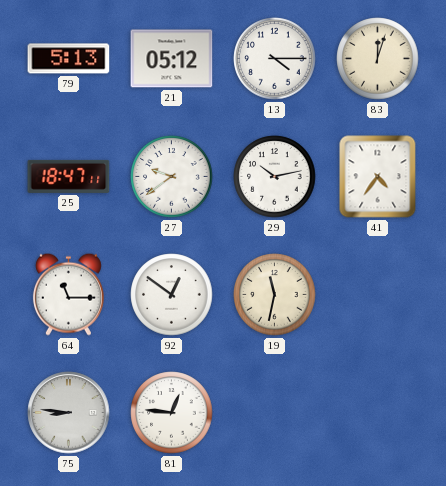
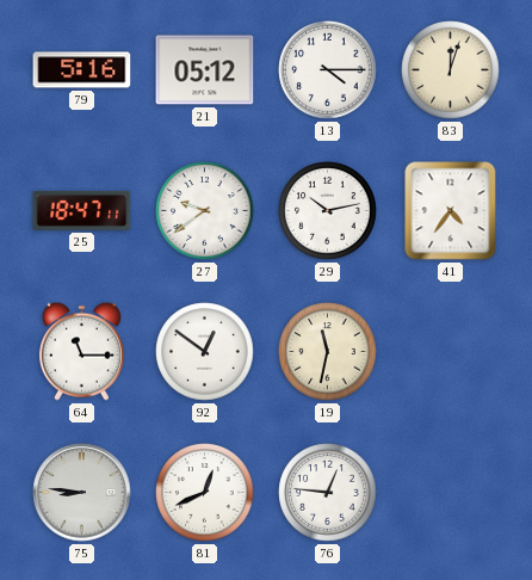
79: 5:13 -> 5:16
81: 12:46 -> 12:41
76: none -> 12:46
